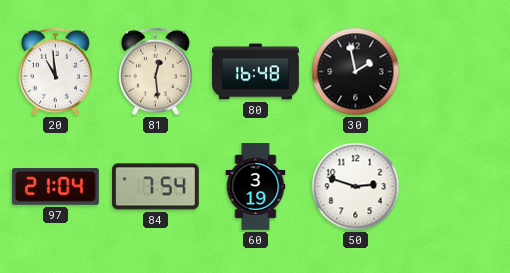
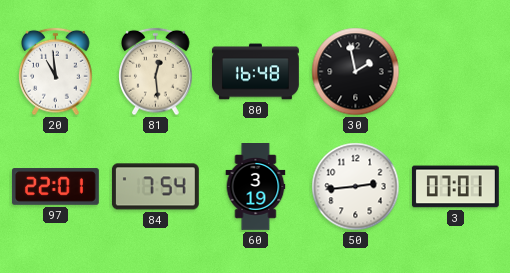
97: 21:04 -> 22:01
50: 2:48 -> 2:44
3: none -> 07:01
